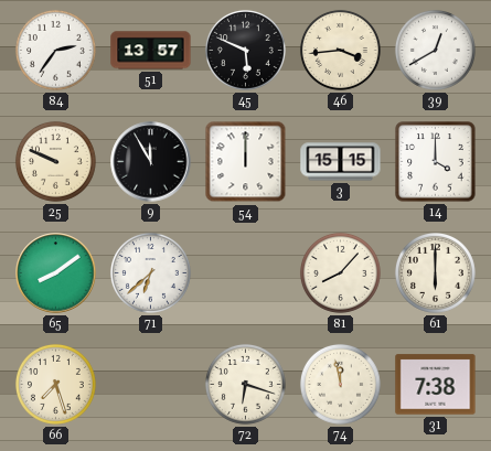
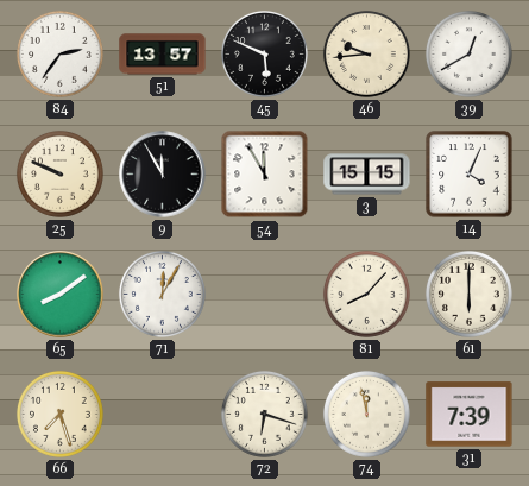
46: 3:44 -> 9:44
54: 12:00 -> 11:55
14: 4:00 -> 4:04
71: 6:38 -> 12:05
31: 7:38 -> 7:39
